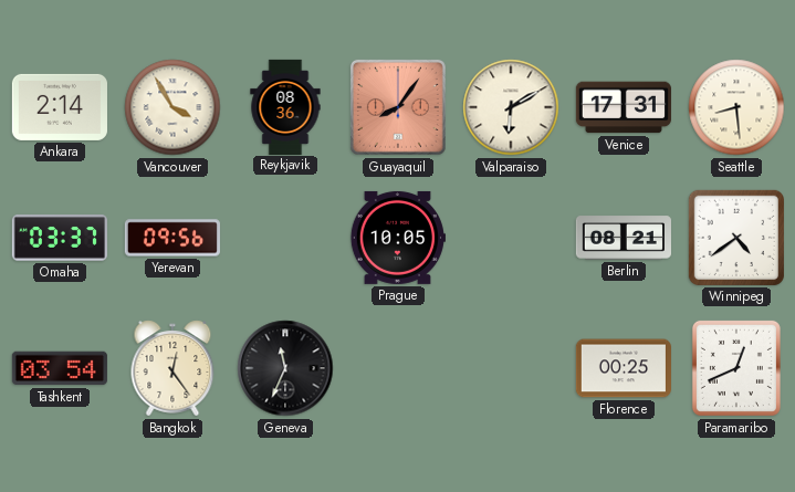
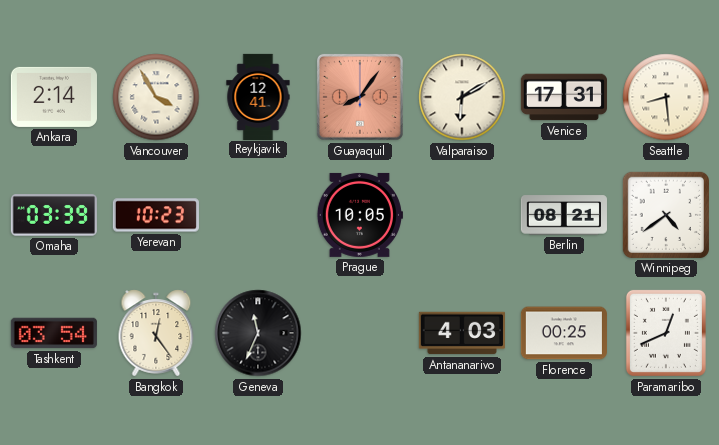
Reykjavik: 08:36 -> 12:41
Omaha: 03:37 -> 03:39
Yerevan: 09:56 -> 10:23
Antananarivo: none -> 4:03
